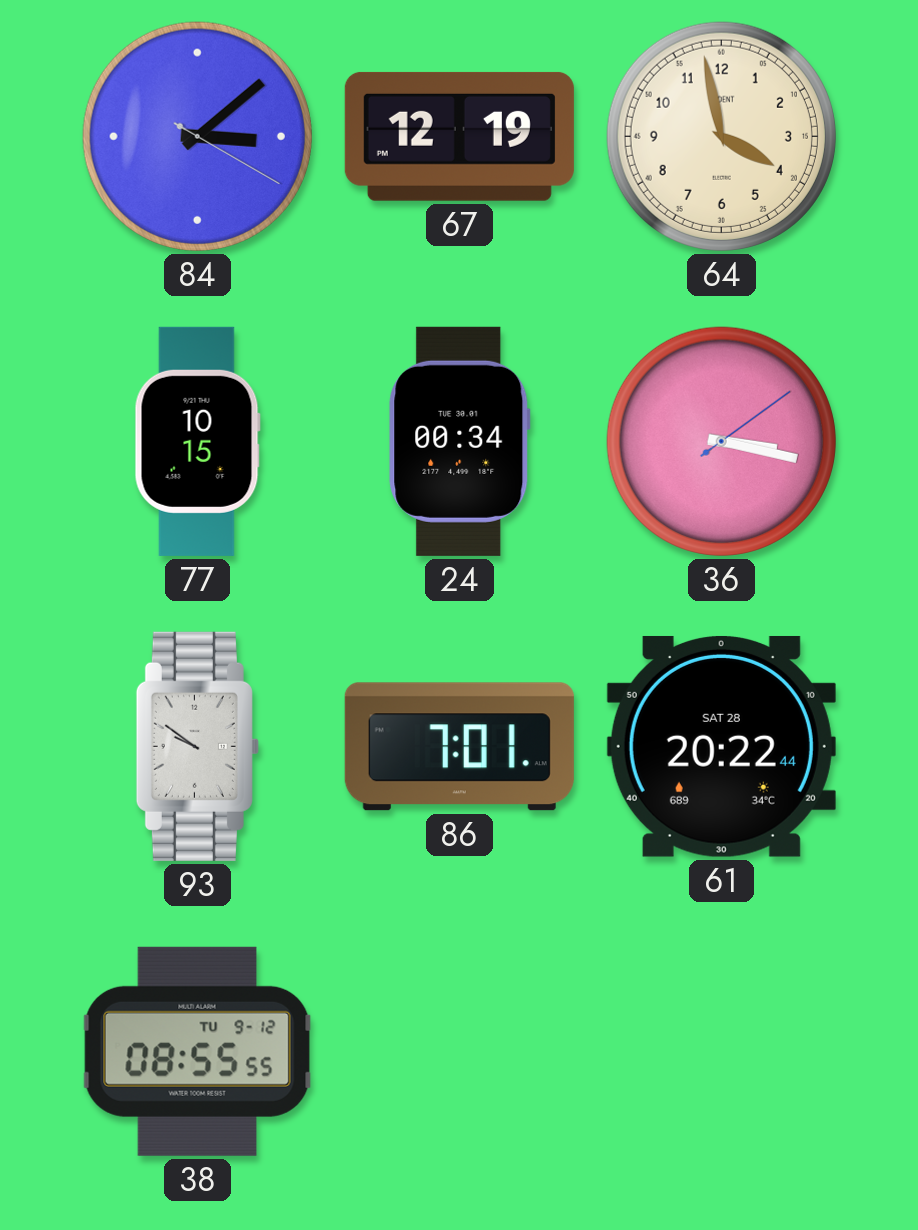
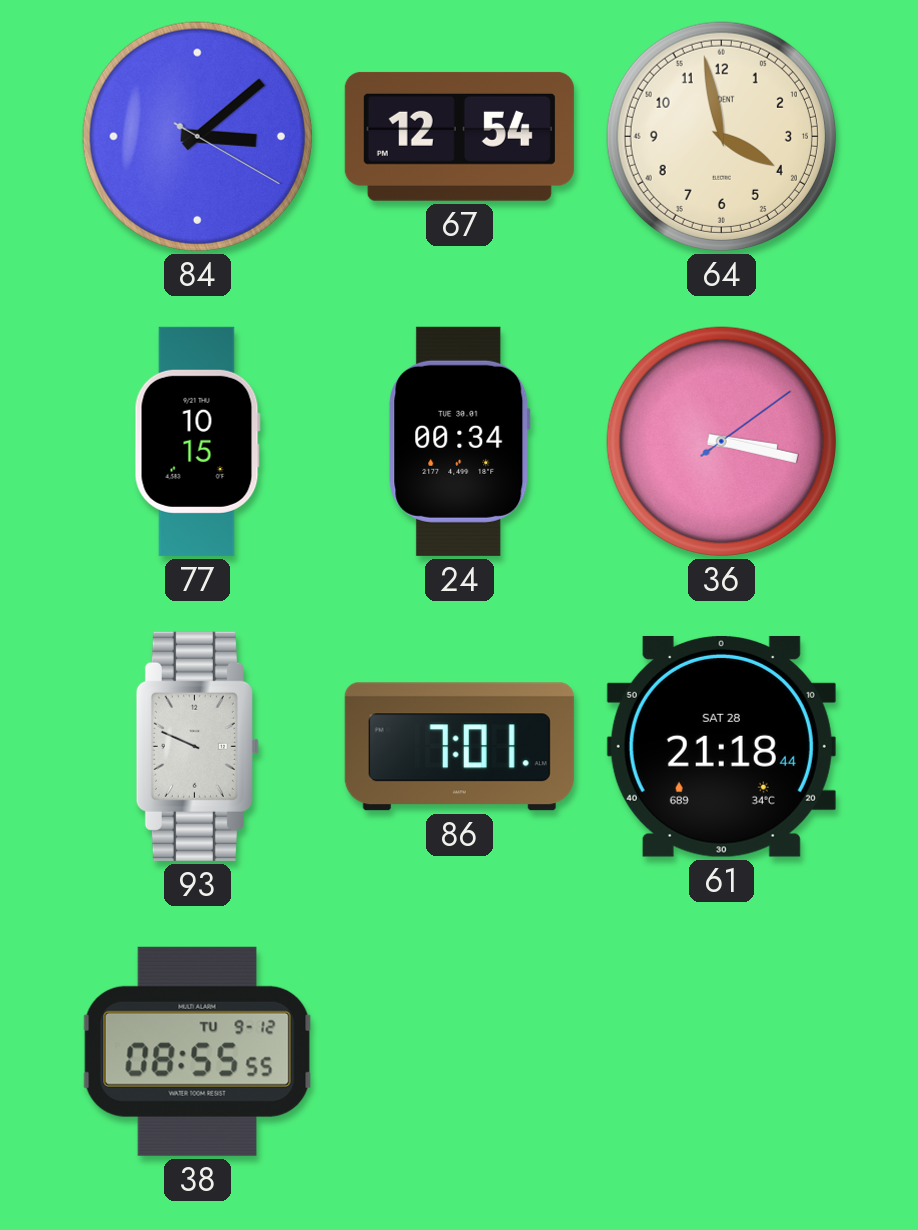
67: 12:19 -> 12:54
93: 9:51 -> 9:49
61: 20:22 -> 21:18
